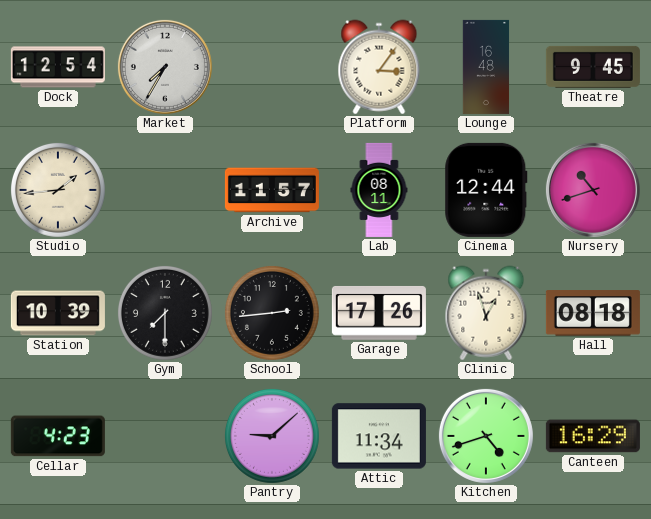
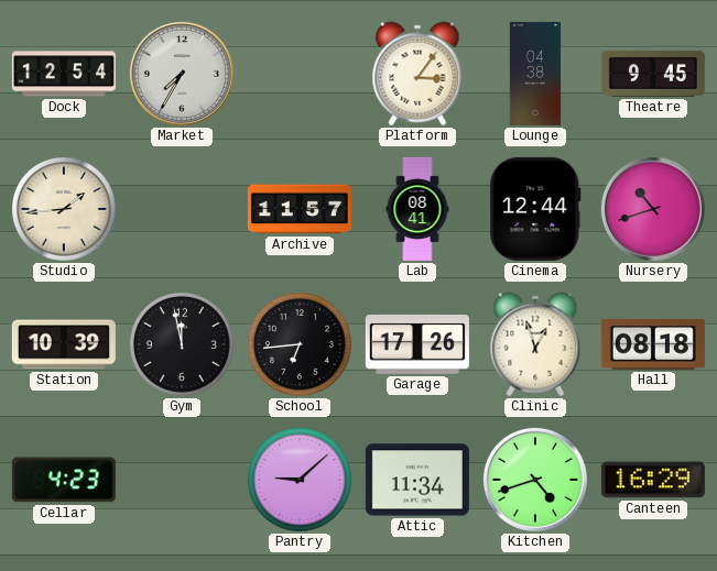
Lounge: 16:48 -> 04:38
Lab: 08:11 -> 08:41
Gym: 7:30 -> 11:58
School: 2:44 -> 6:44
